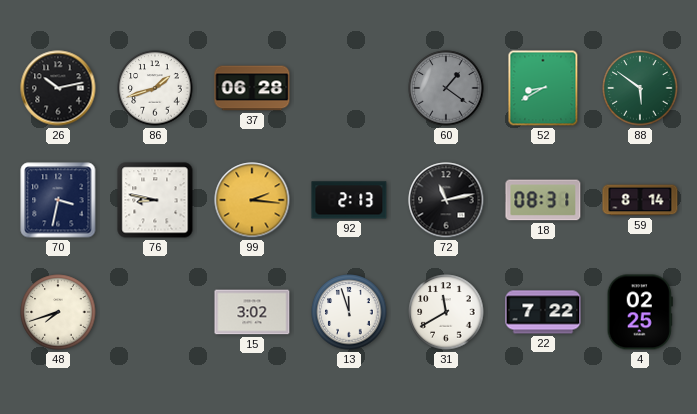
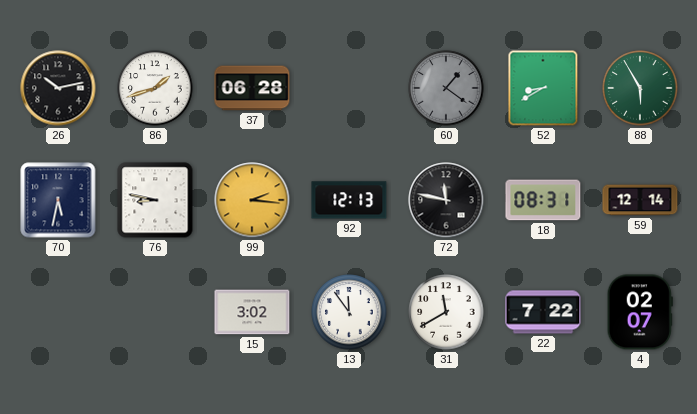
88: 5:51 -> 5:55
70: 3:32 -> 5:32
92: 2:13 -> 12:13
72: 11:13 -> 11:47
59: 8:14 -> 12:14
48: 7:42 -> none
13: 11:57 -> 11:54
4: 02:25 -> 02:07
